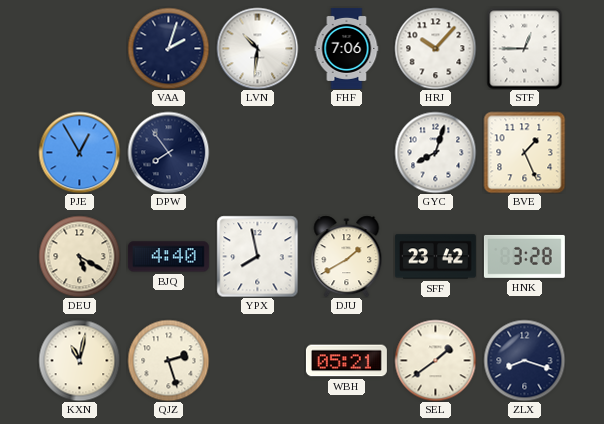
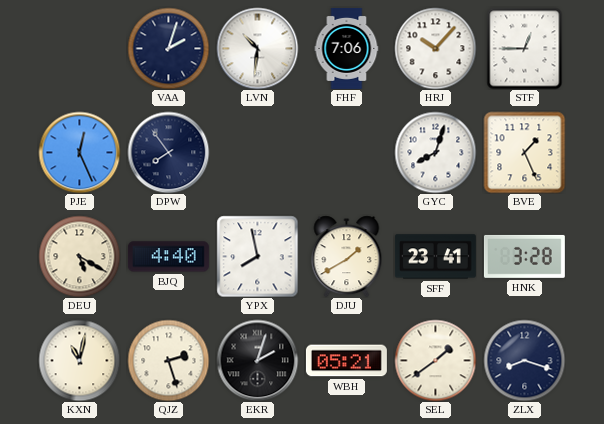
PJE: 12:55 -> 12:26
SFF: 23:42 -> 23:41
EKR: none -> 2:03
